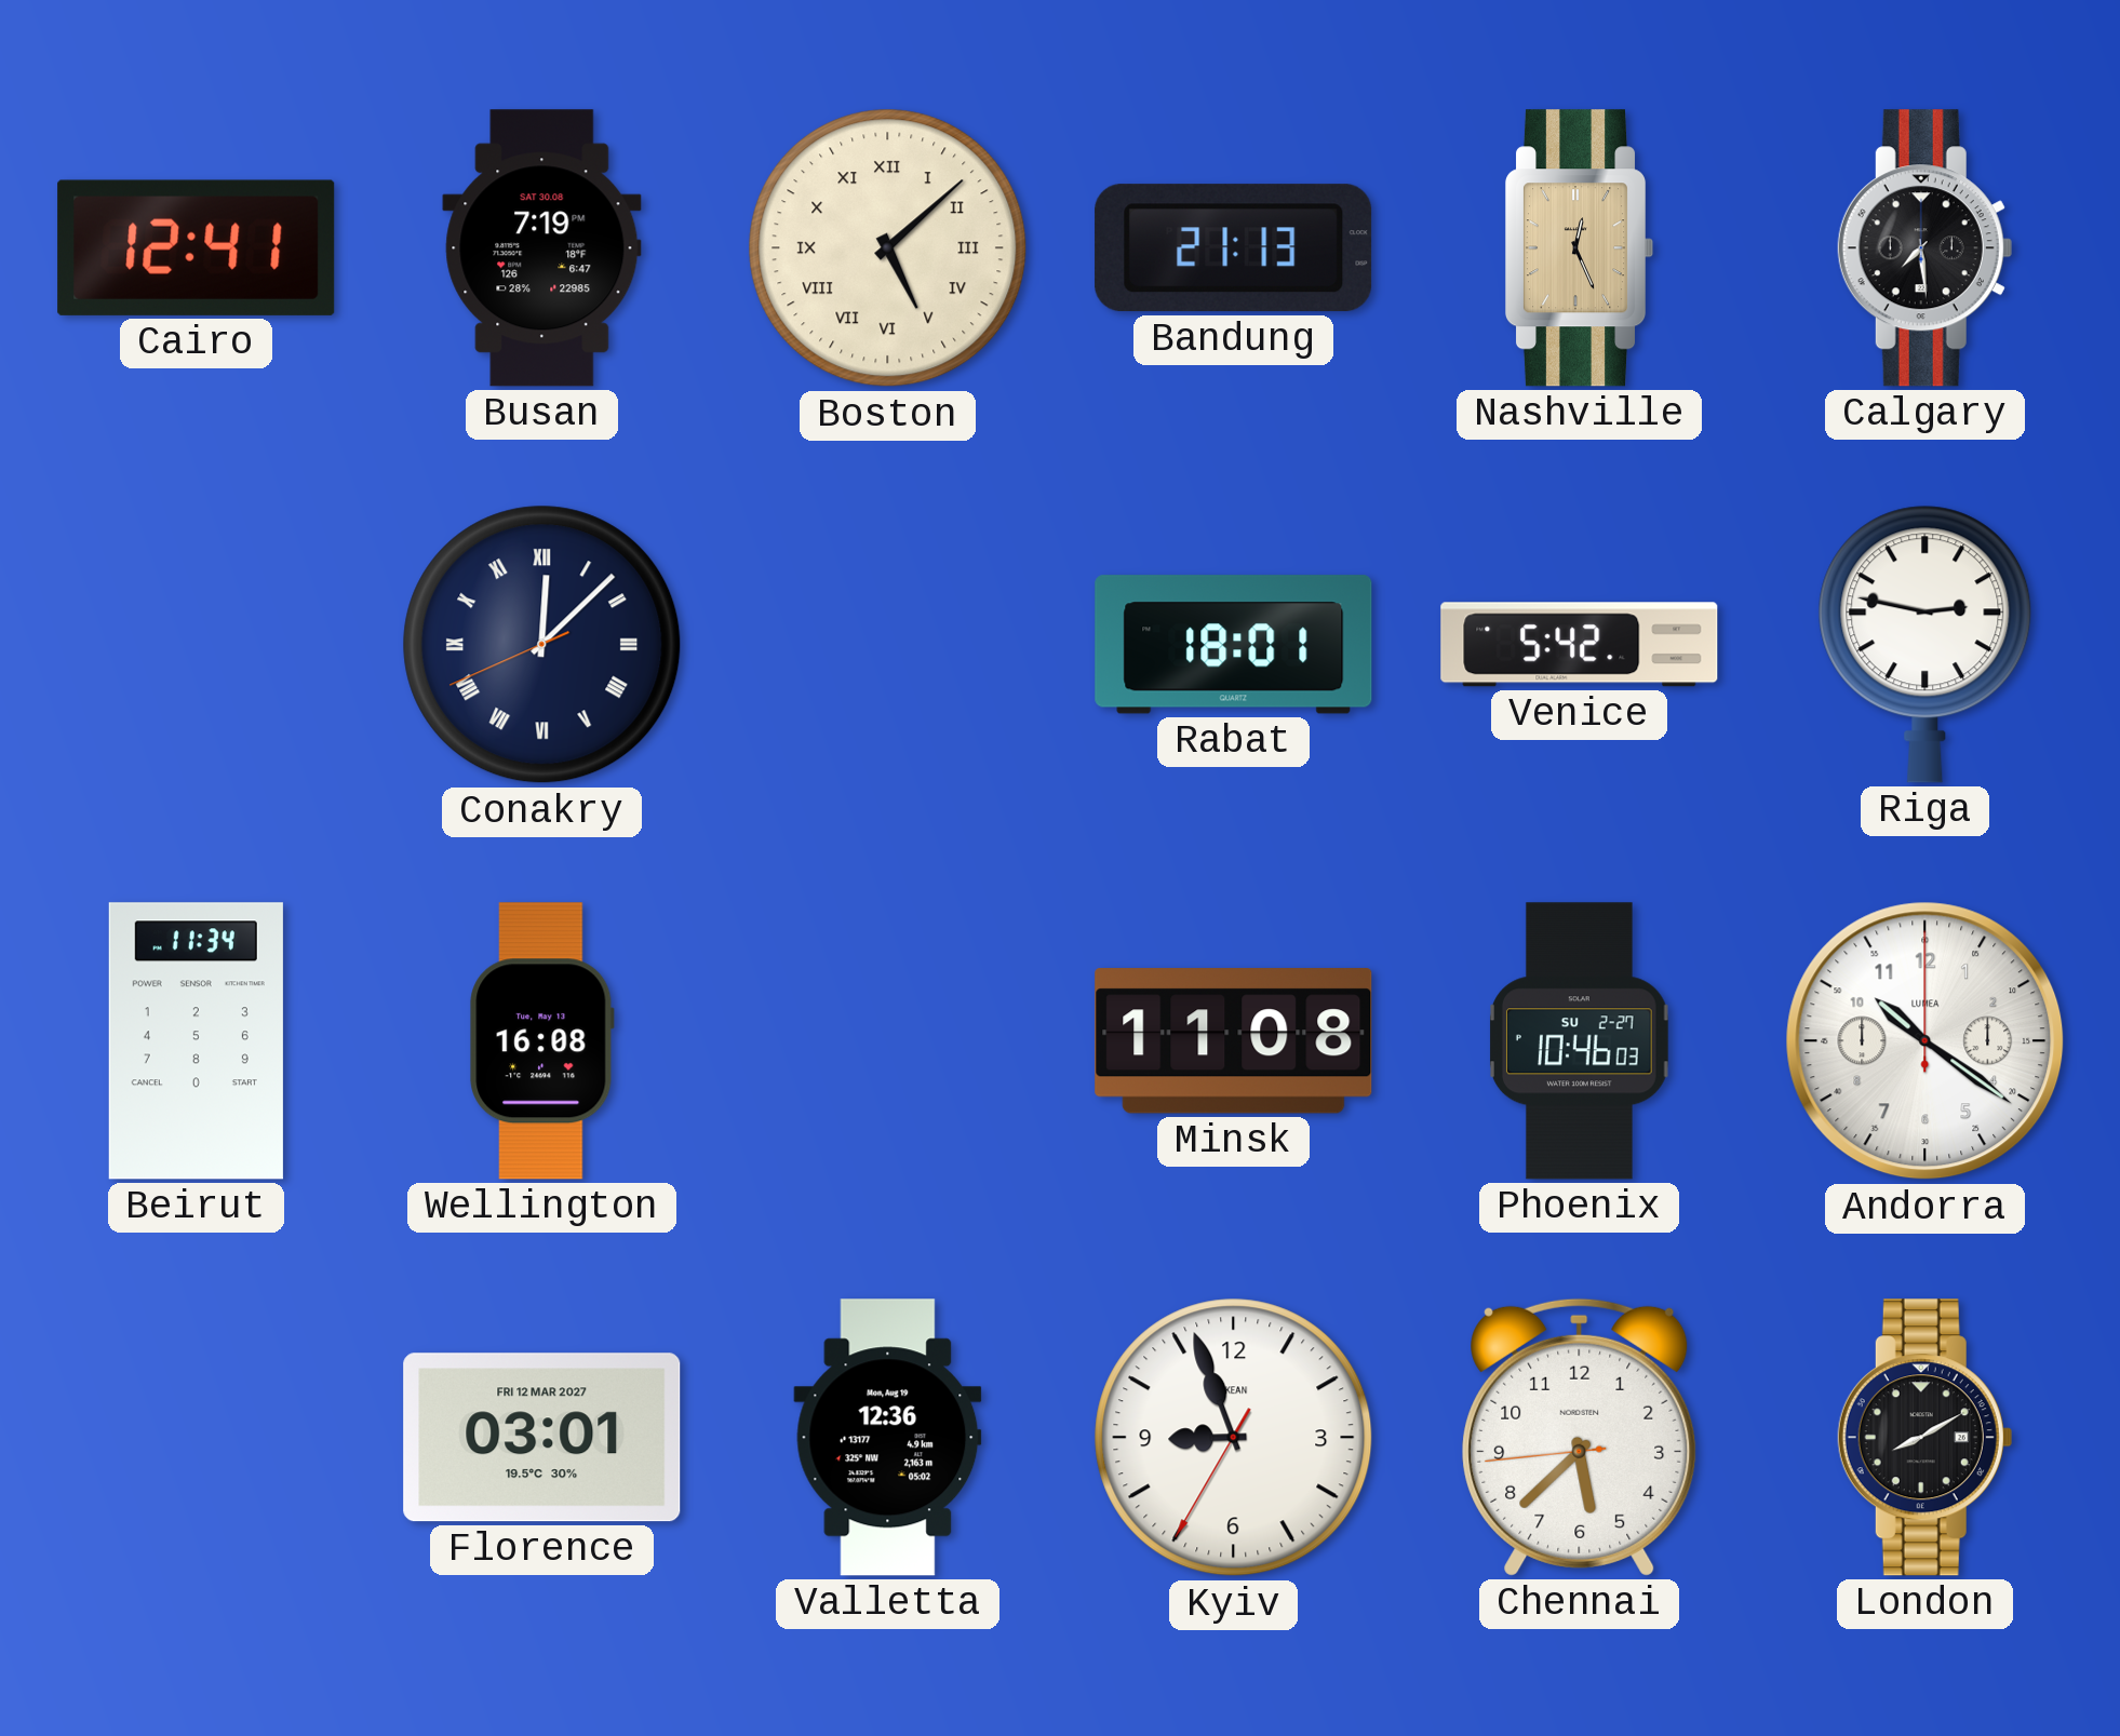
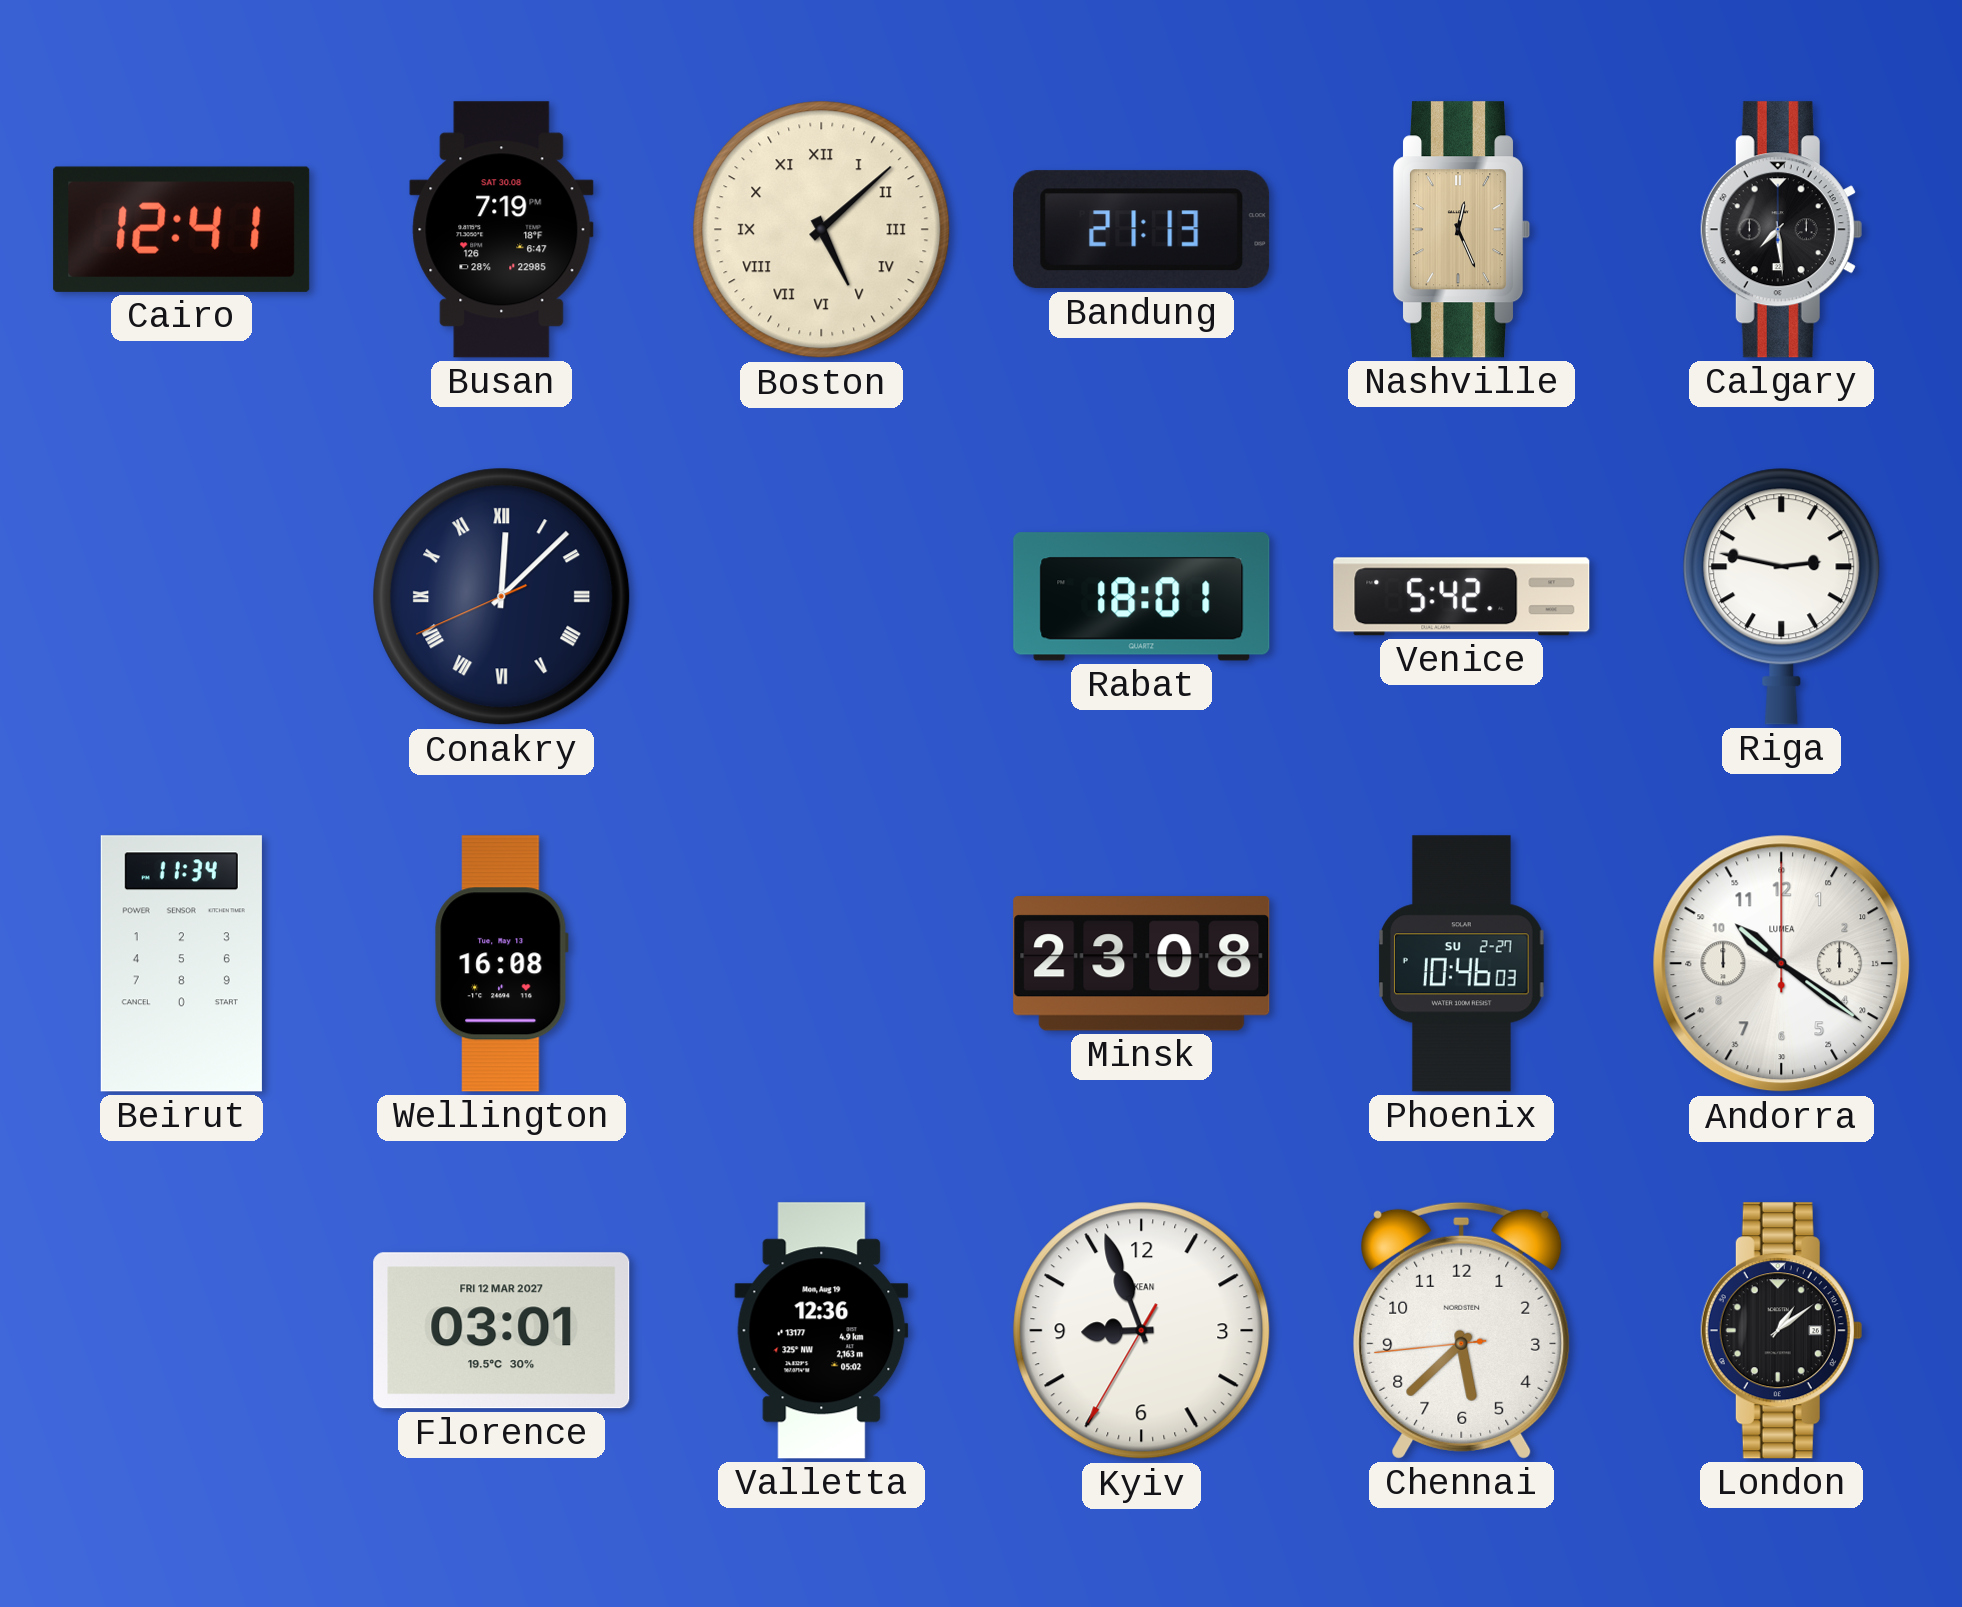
Minsk: 11:08 -> 23:08
London: 8:10 -> 1:09
